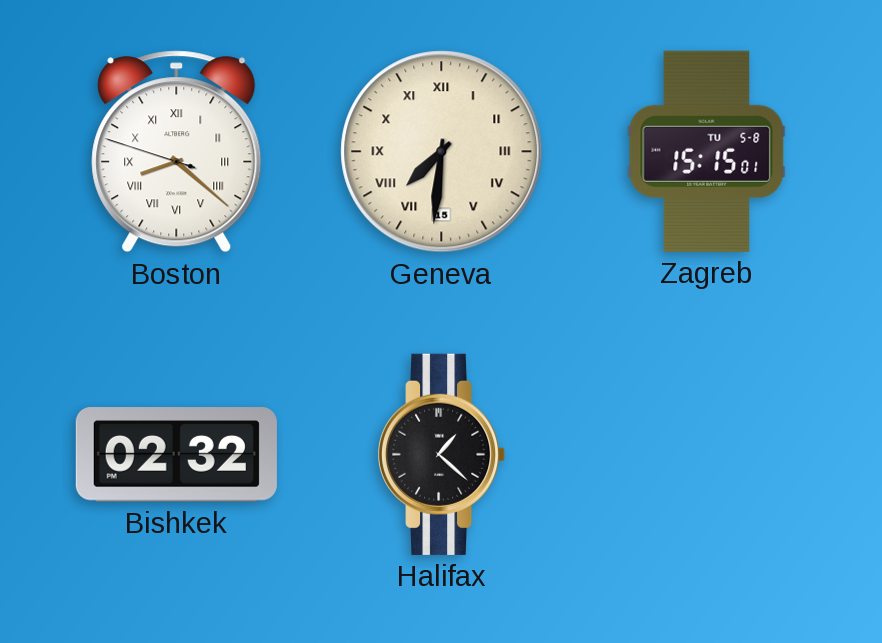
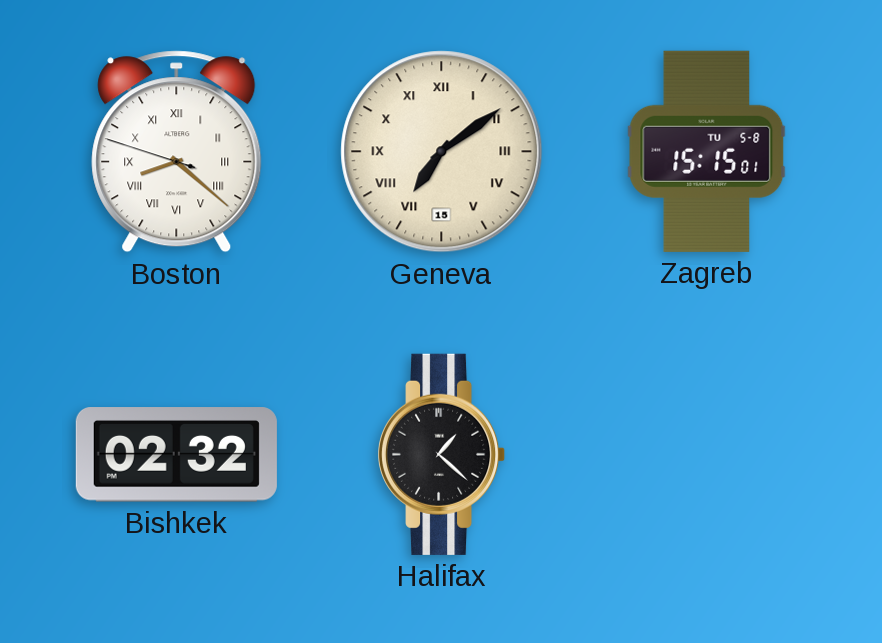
Geneva: 7:31 -> 7:09
